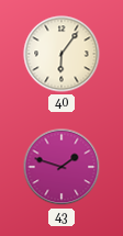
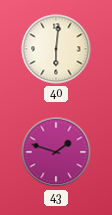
40: 6:06 -> 6:01
